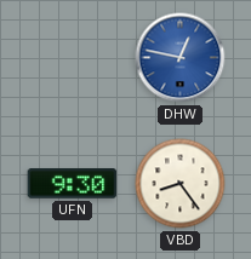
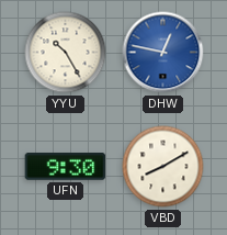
YYU: none -> 10:25
VBD: 8:24 -> 8:10
